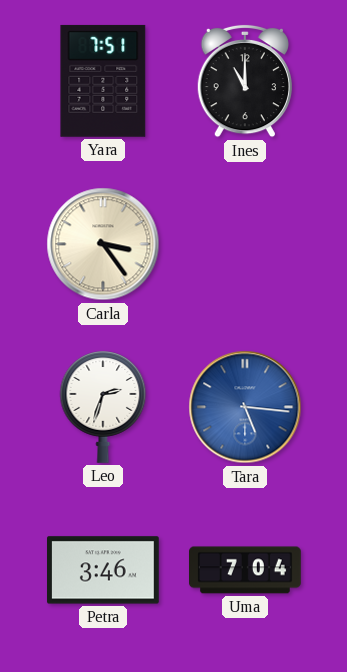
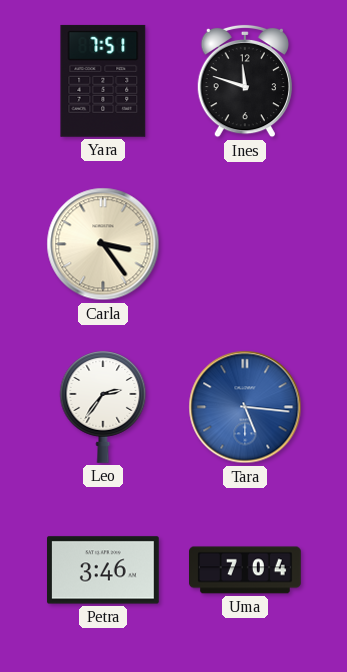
Ines: 11:00 -> 11:48
Leo: 2:33 -> 2:36
